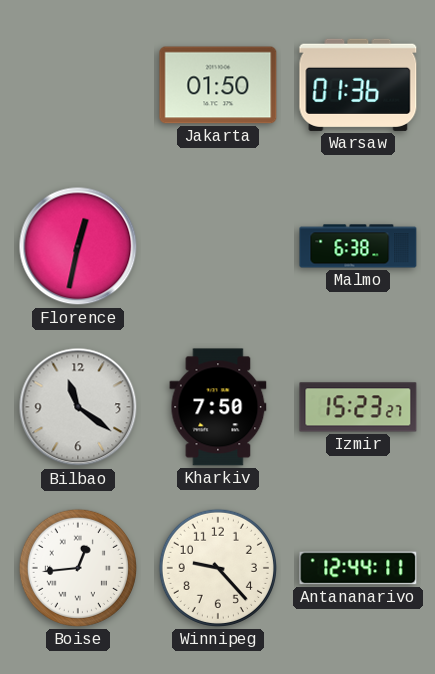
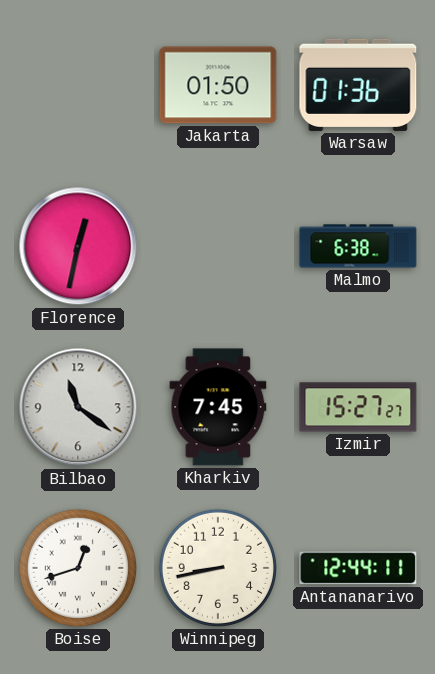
Kharkiv: 7:50 -> 7:45
Izmir: 15:23 -> 15:27
Boise: 12:44 -> 12:42
Winnipeg: 9:23 -> 8:43
